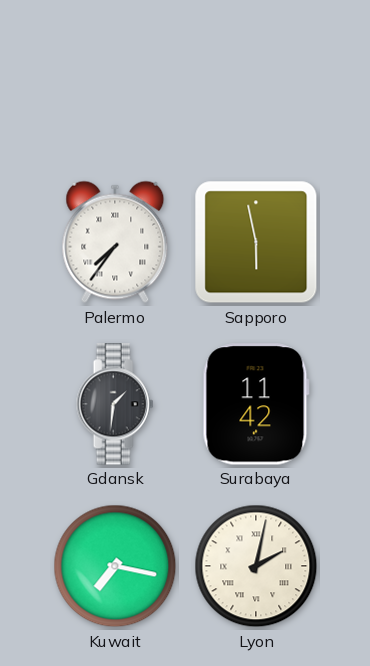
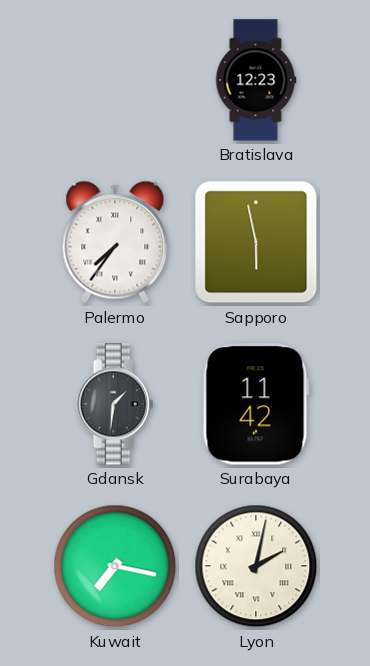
Bratislava: none -> 12:23
